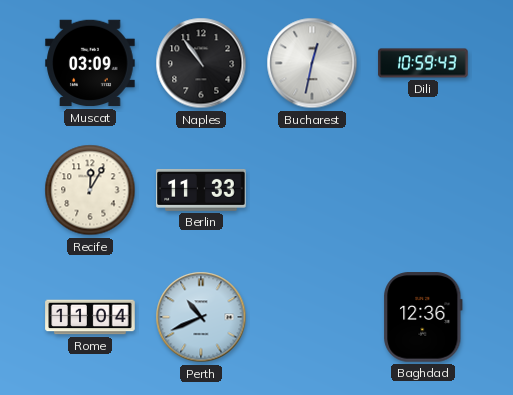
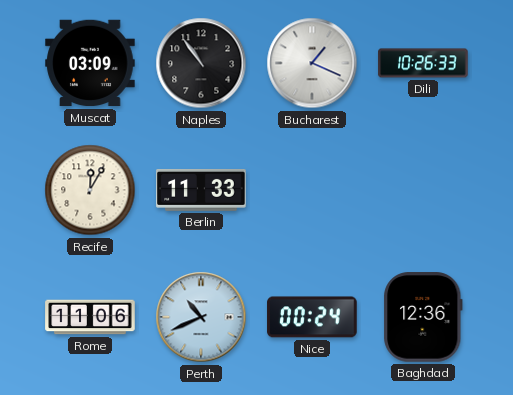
Bucharest: 12:32 -> 1:19
Dili: 10:59 -> 10:26
Rome: 11:04 -> 11:06
Nice: none -> 00:24
